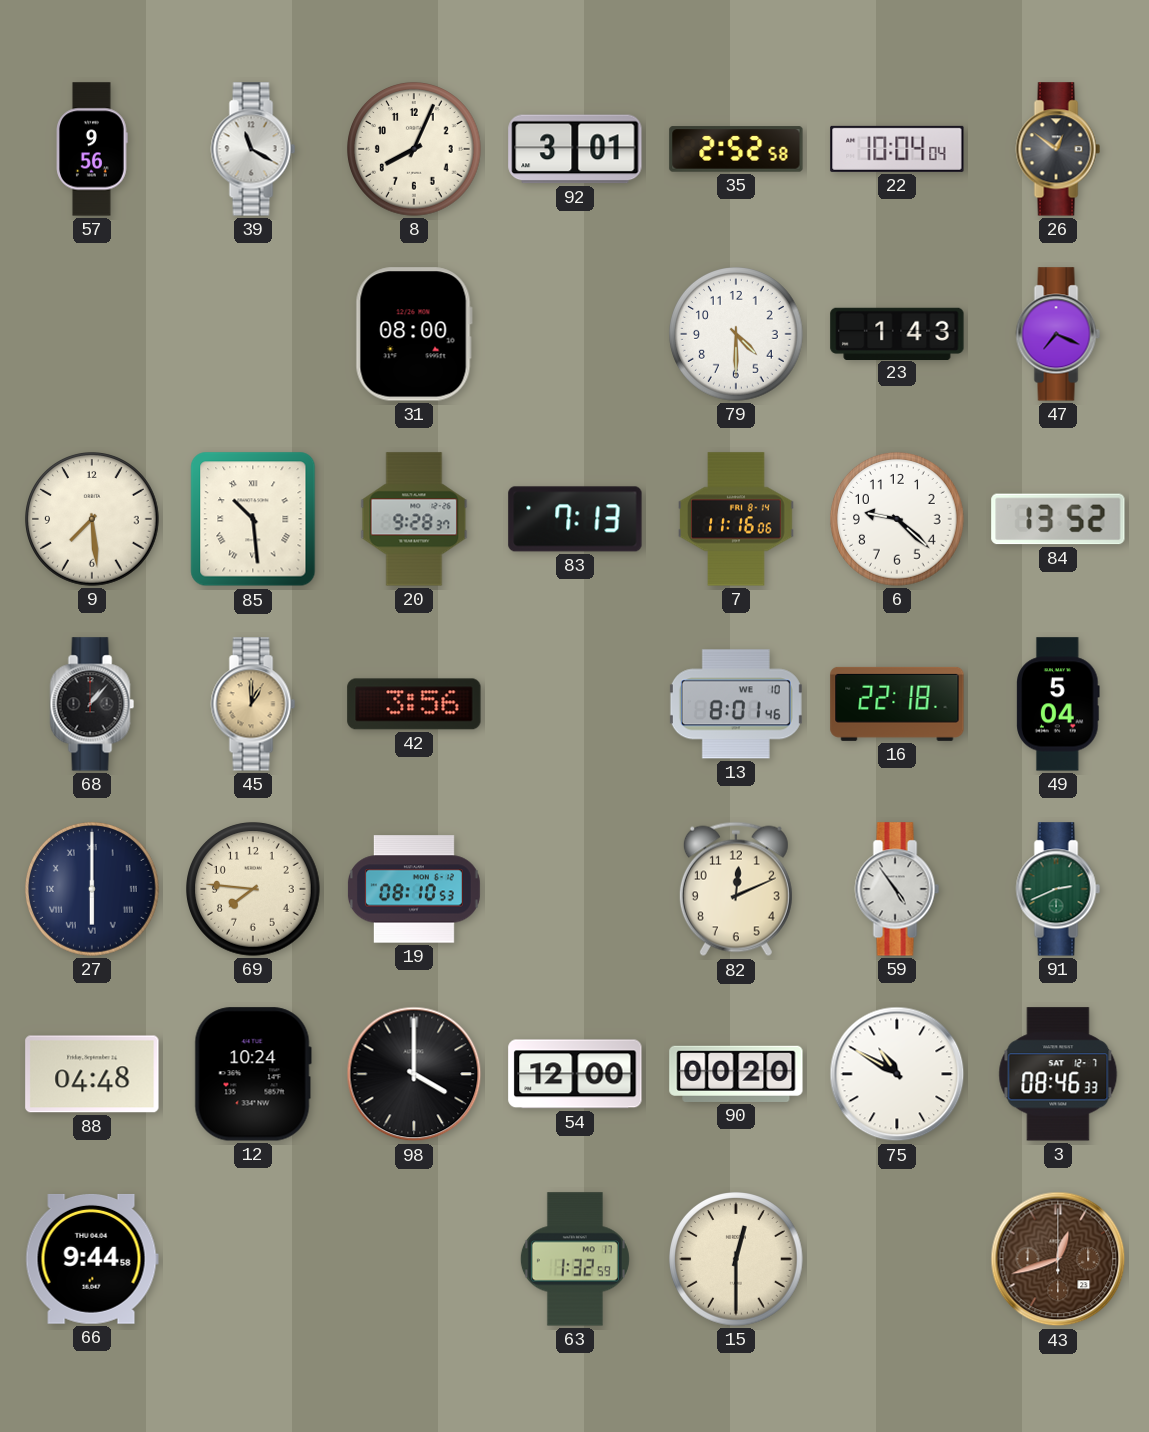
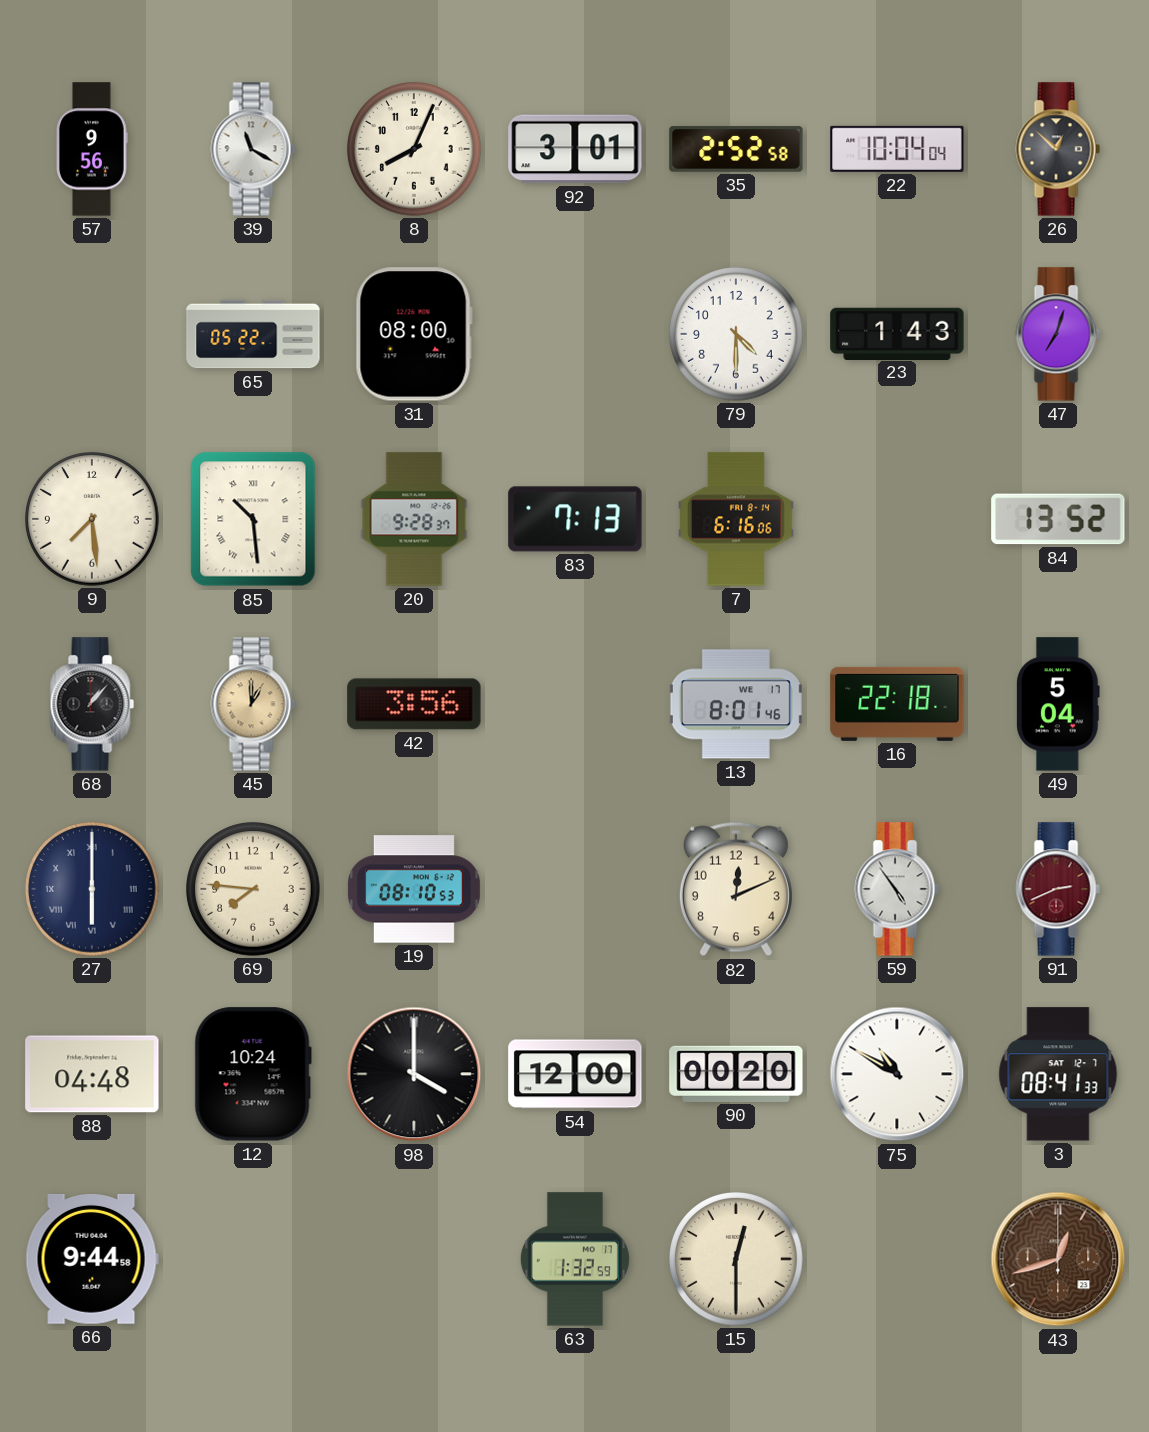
26: 12:51 -> 12:52
65: none -> 05:22
47: 7:19 -> 7:03
7: 11:16 -> 6:16
6: 9:22 -> none
13 date: WE 10 -> WE 17
91 dial: green -> burgundy
3: 08:46 -> 08:41
